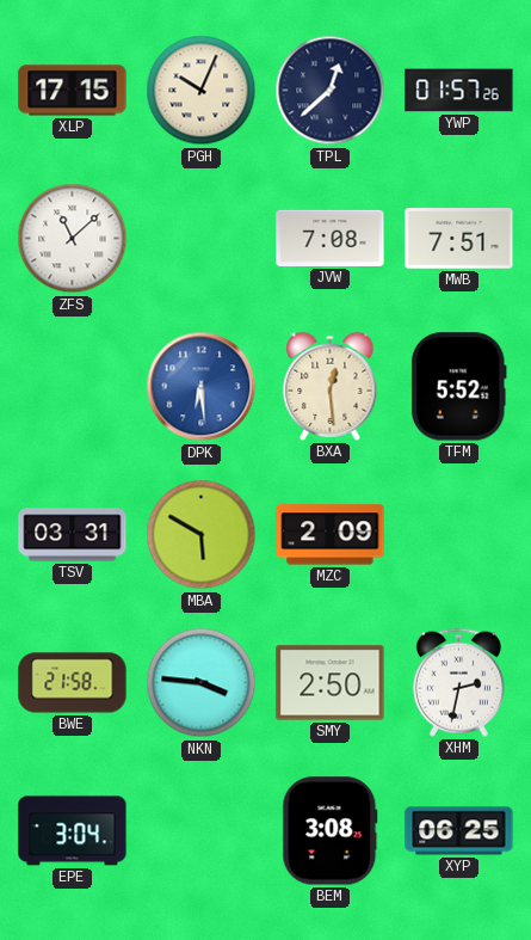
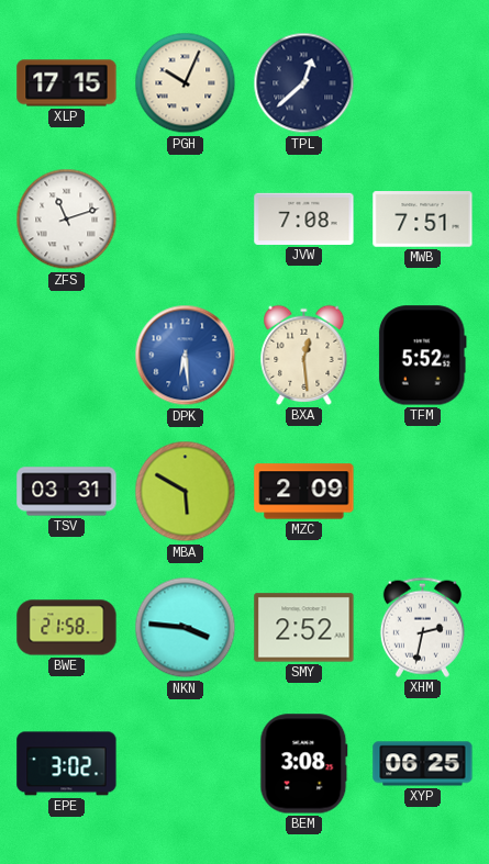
YWP: 01:57 -> none
ZFS: 11:08 -> 11:12
SMY: 2:50 -> 2:52
EPE: 3:04 -> 3:02
